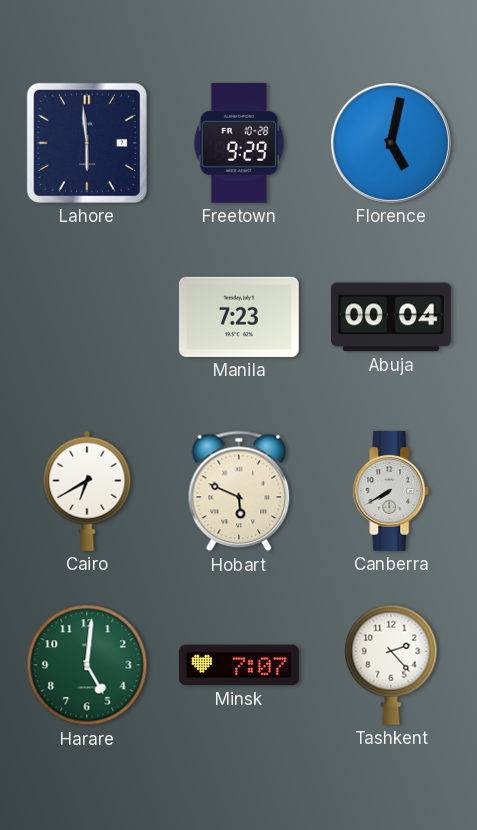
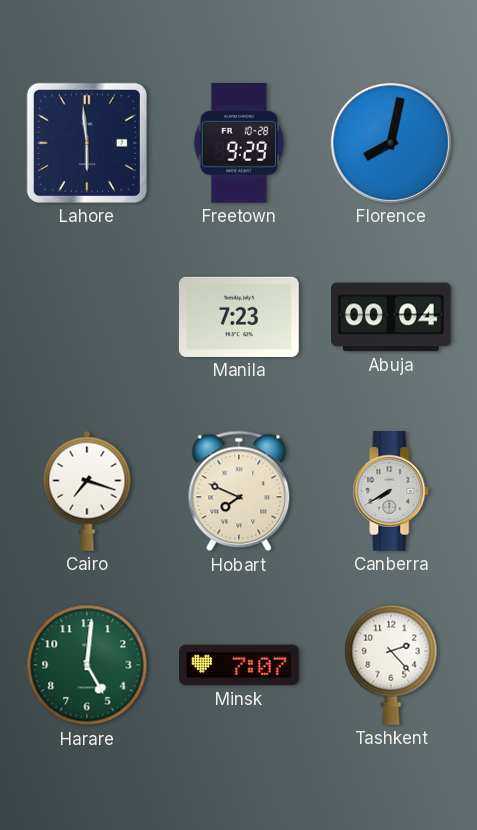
Florence: 5:02 -> 8:02
Cairo: 6:40 -> 7:18
Hobart: 5:49 -> 7:49
